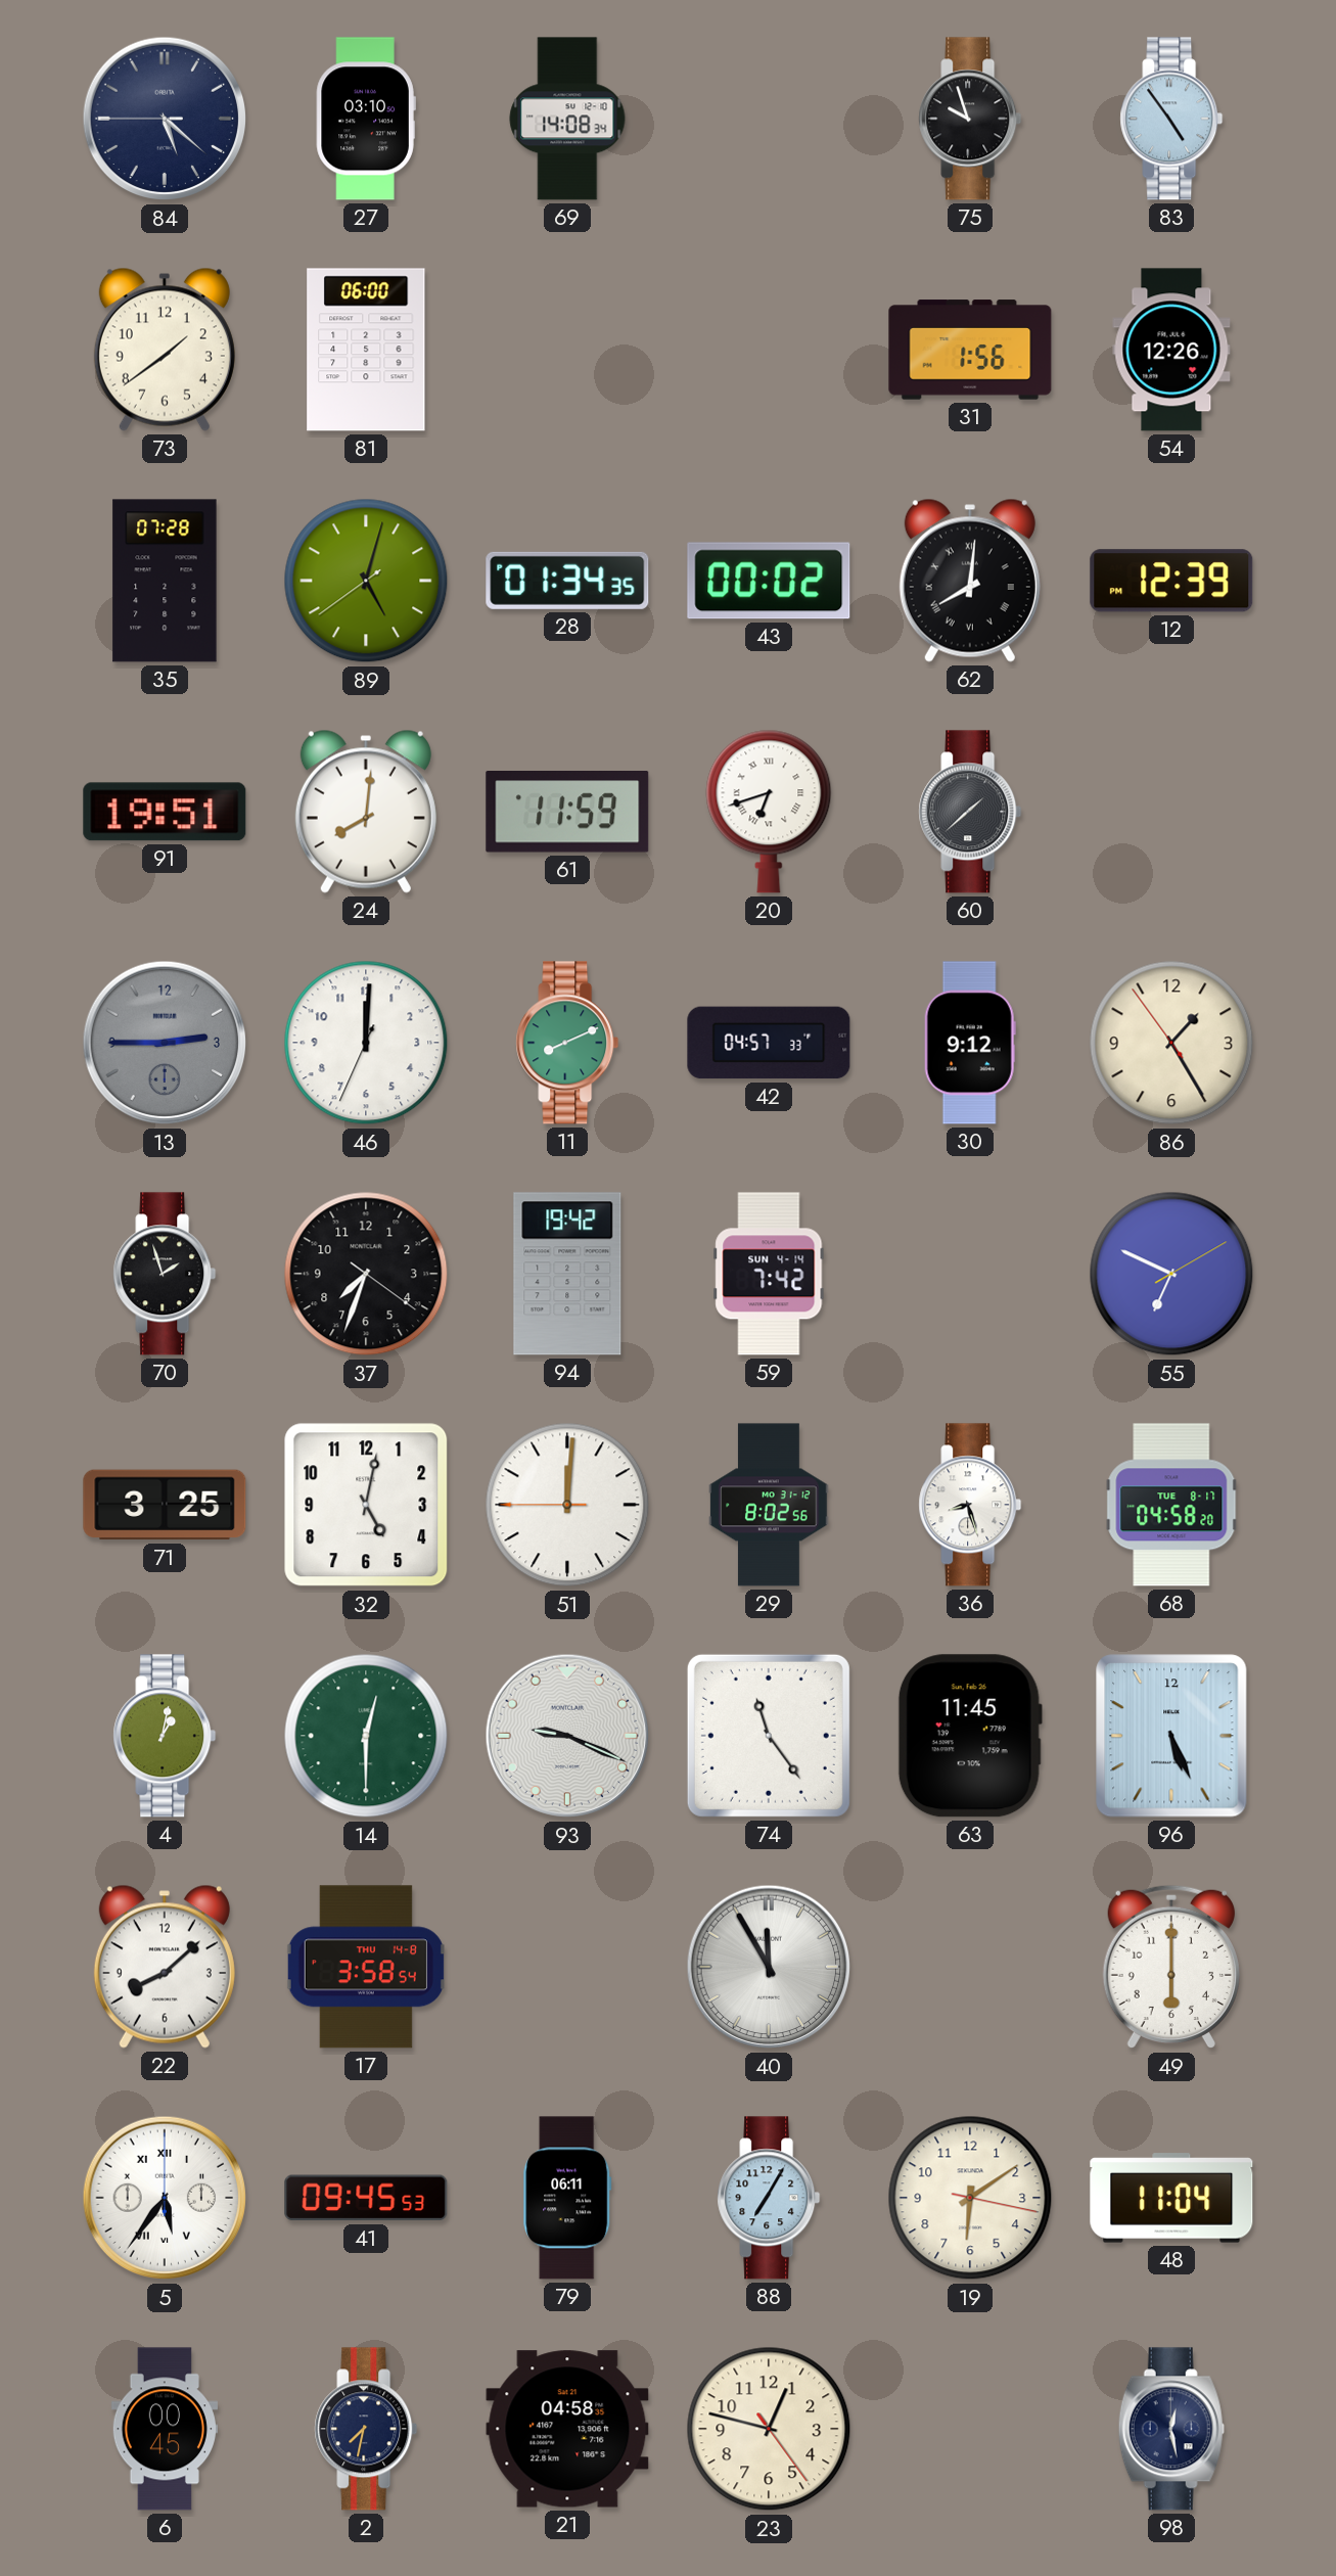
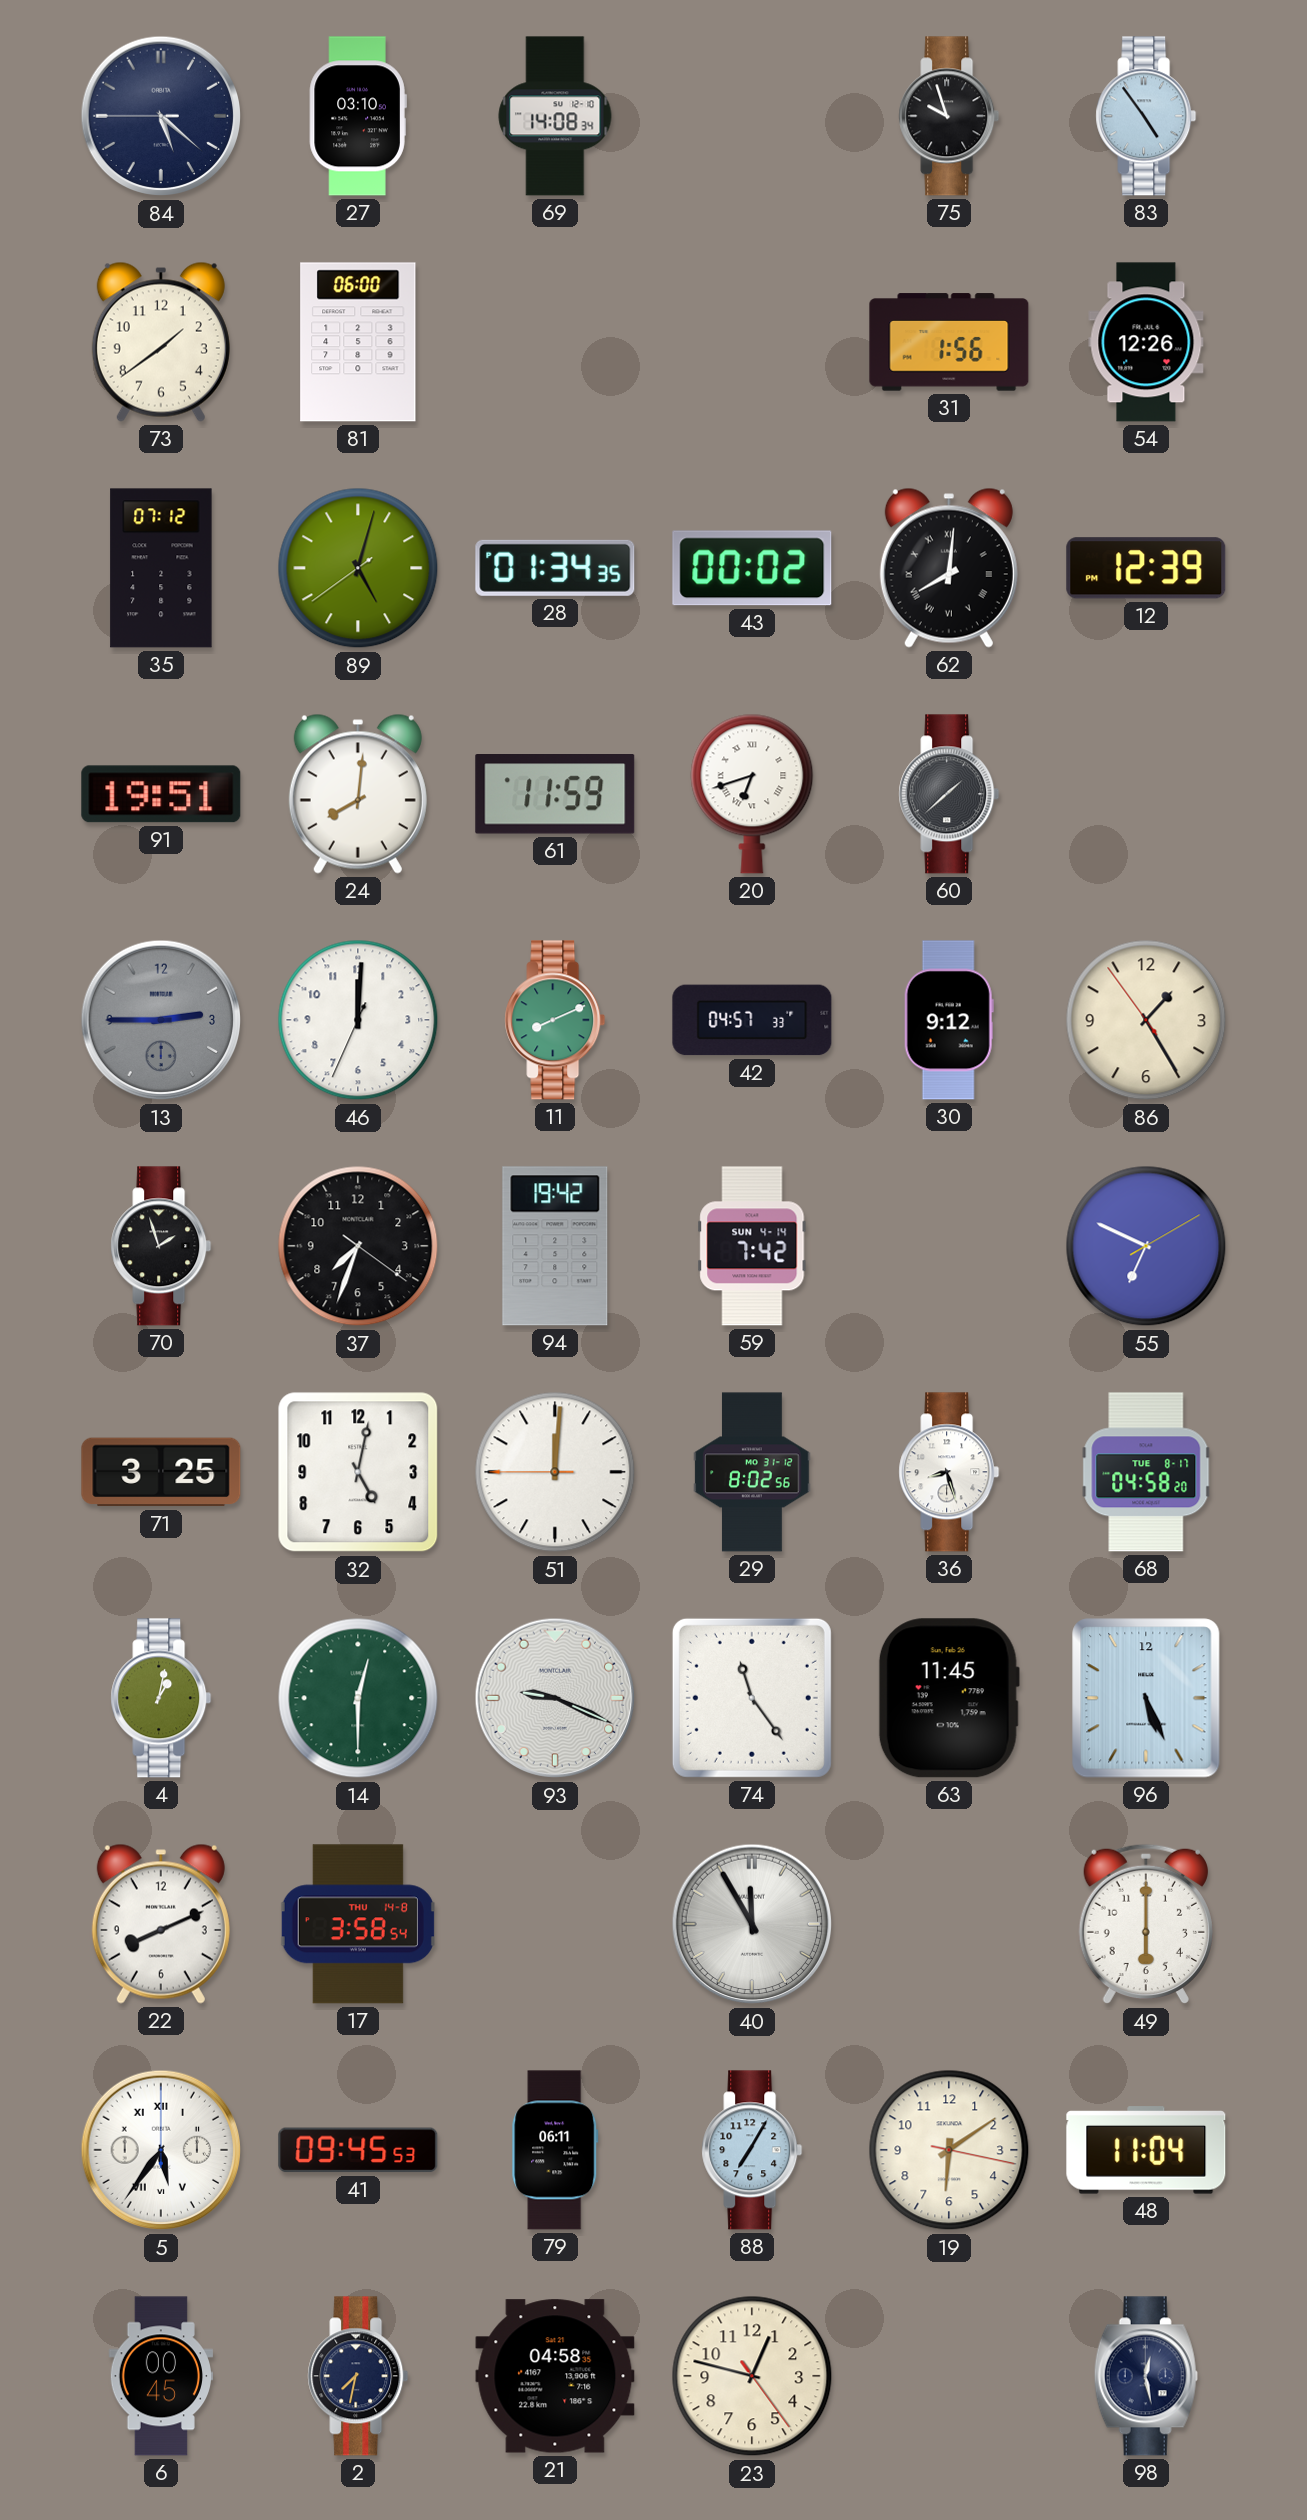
35: 07:28 -> 07:12
22: 8:08 -> 8:11
